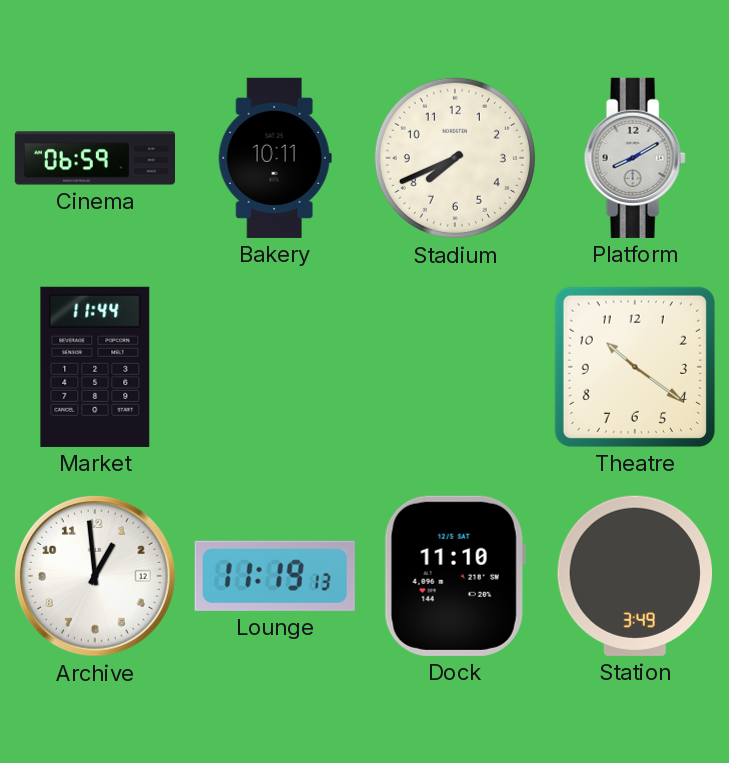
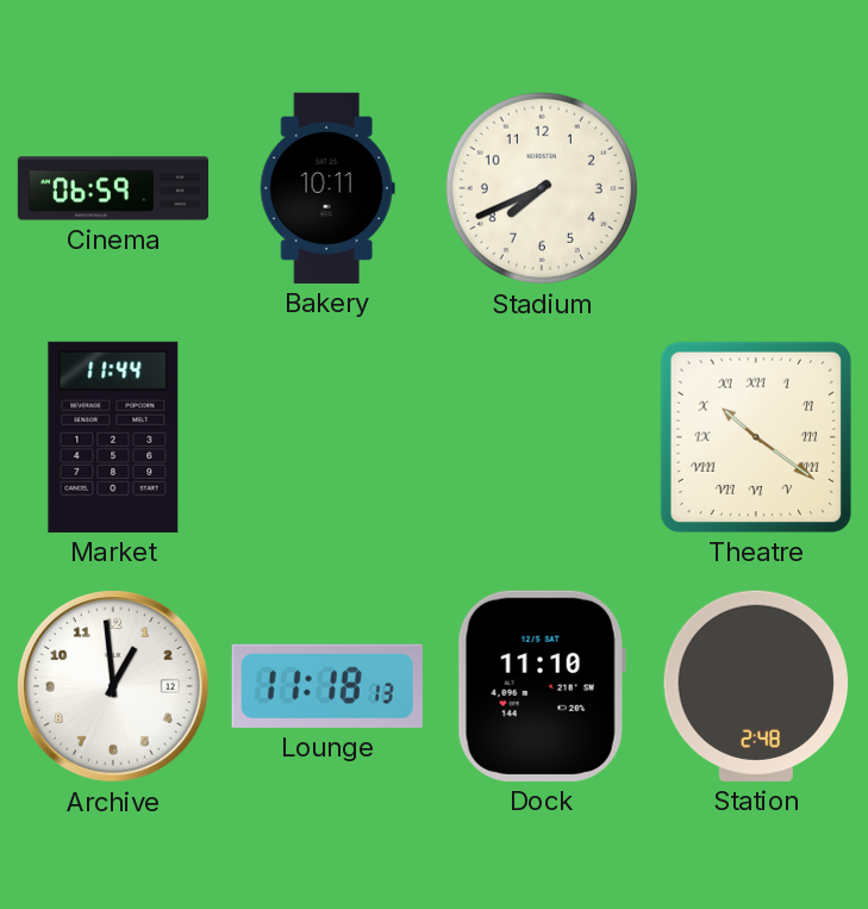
Platform: 8:10 -> none
Theatre numerals: Arabic -> Roman
Lounge: 11:19 -> 11:18
Station: 3:49 -> 2:48
